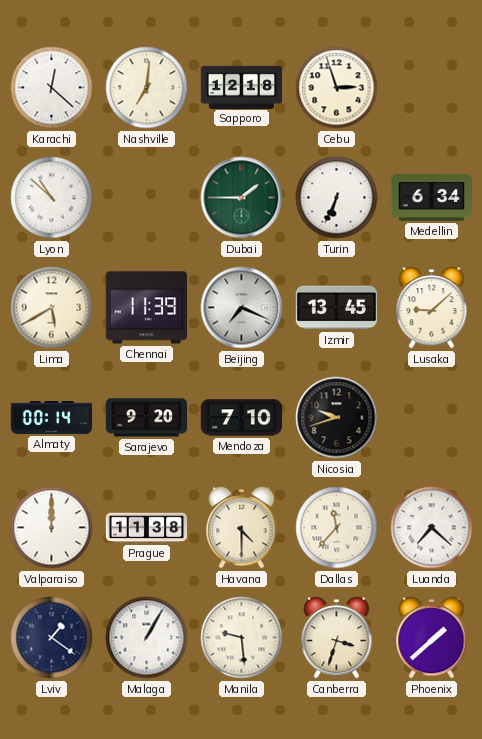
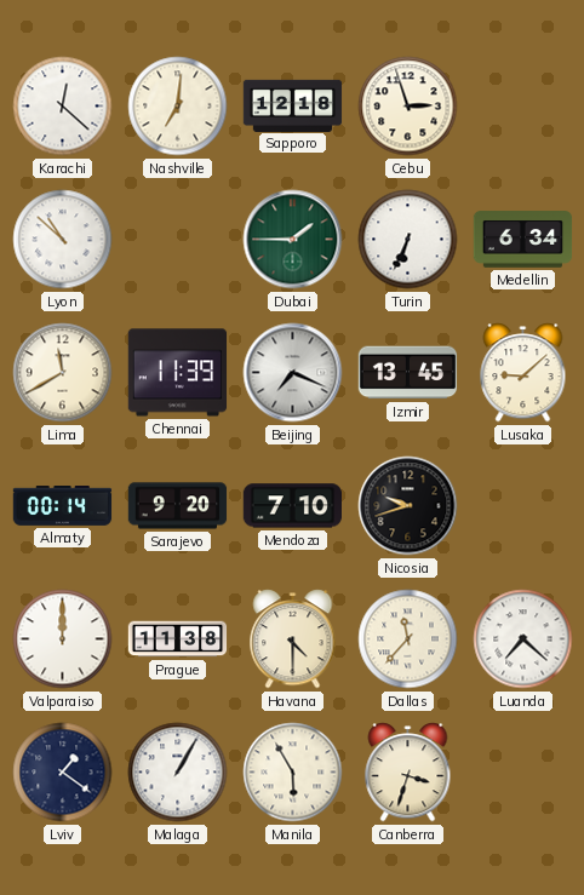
Lima: 5:40 -> 11:40
Manila: 9:29 -> 5:55
Phoenix: 1:38 -> none
